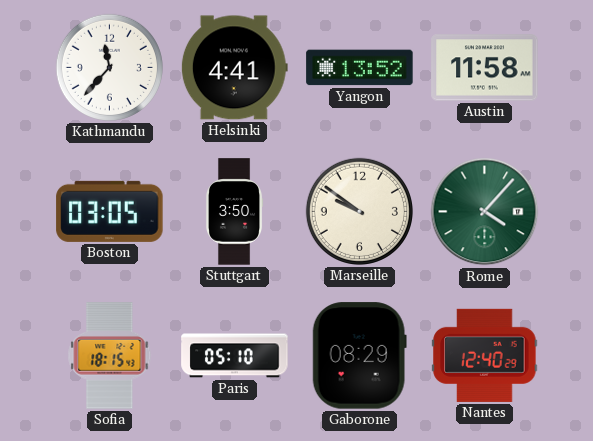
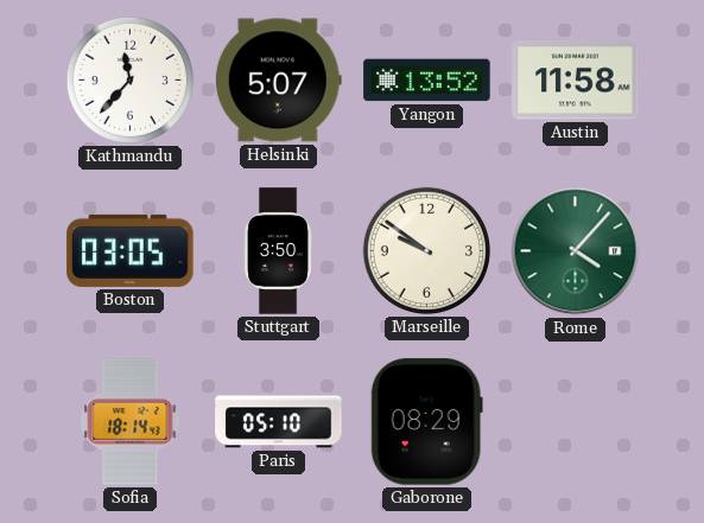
Helsinki: 4:41 -> 5:07
Sofia: 18:15 -> 18:14
Nantes: 12:40 -> none
